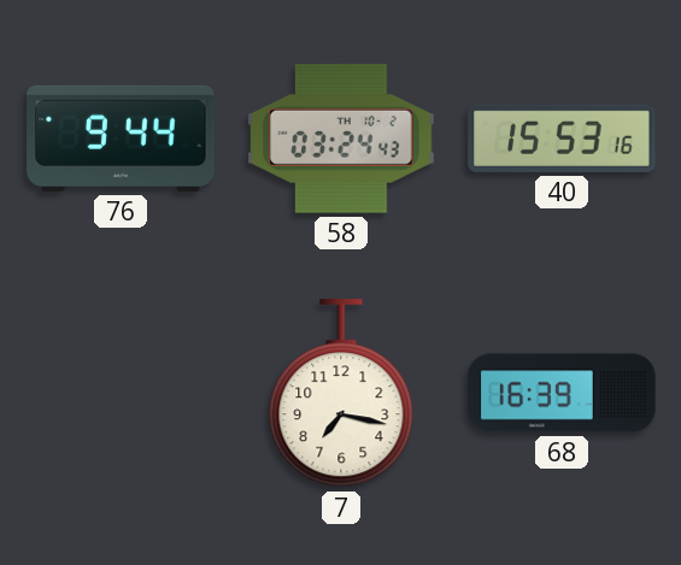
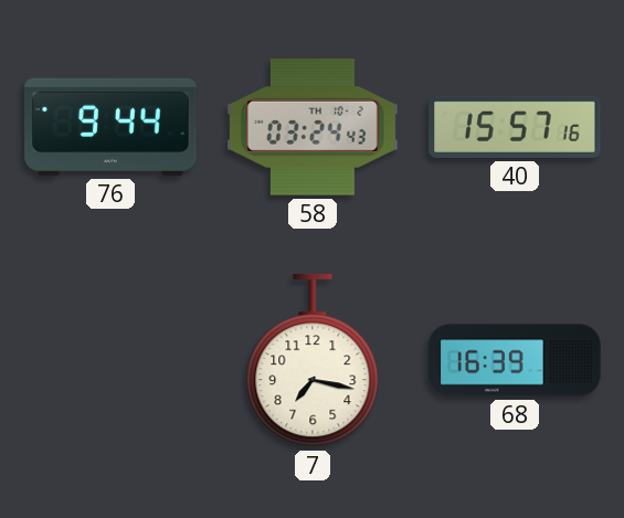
40: 15:53 -> 15:57
